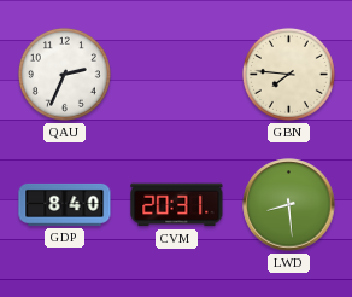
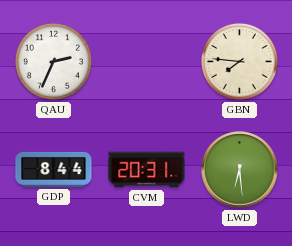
GDP: 8:40 -> 8:44
LWD: 8:29 -> 6:29
